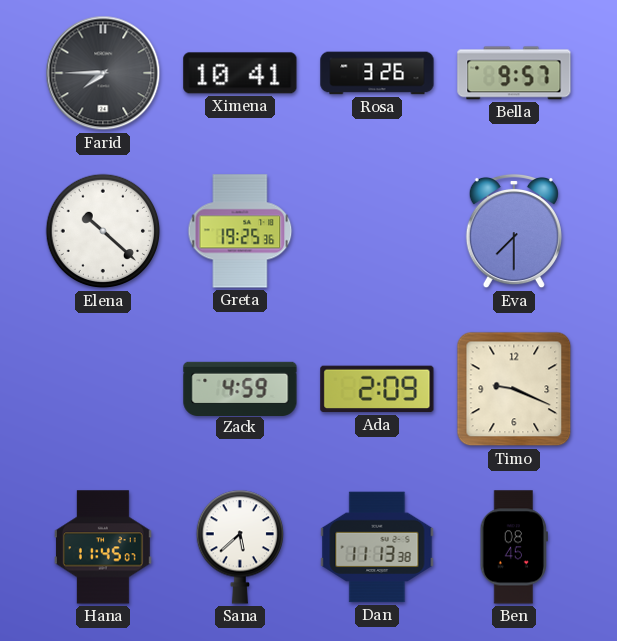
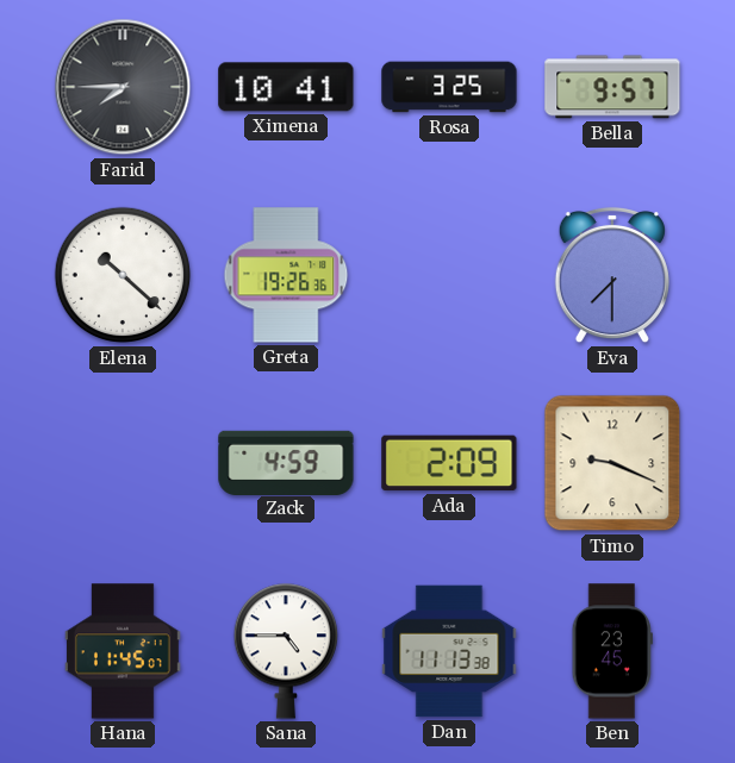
Rosa: 3:26 -> 3:25
Greta: 19:25 -> 19:26
Sana: 5:38 -> 4:45
Ben: 08:45 -> 23:45
